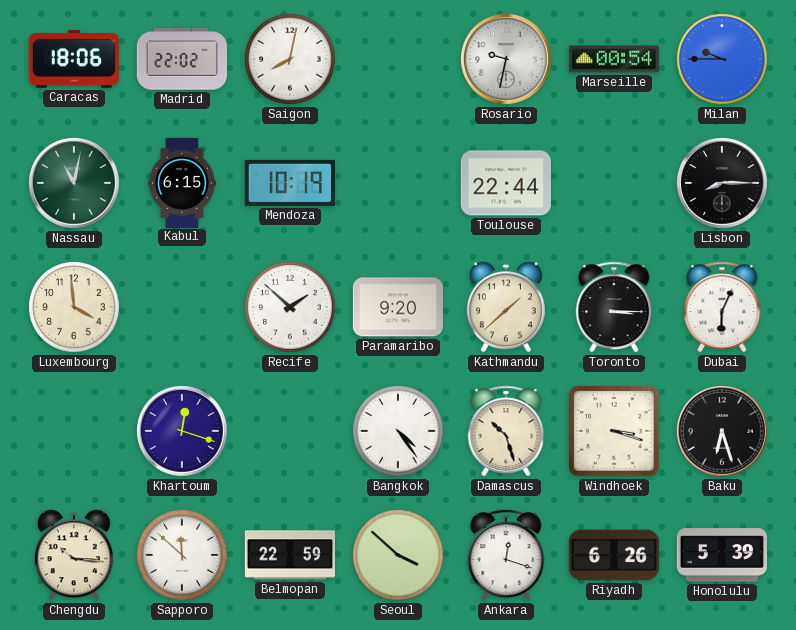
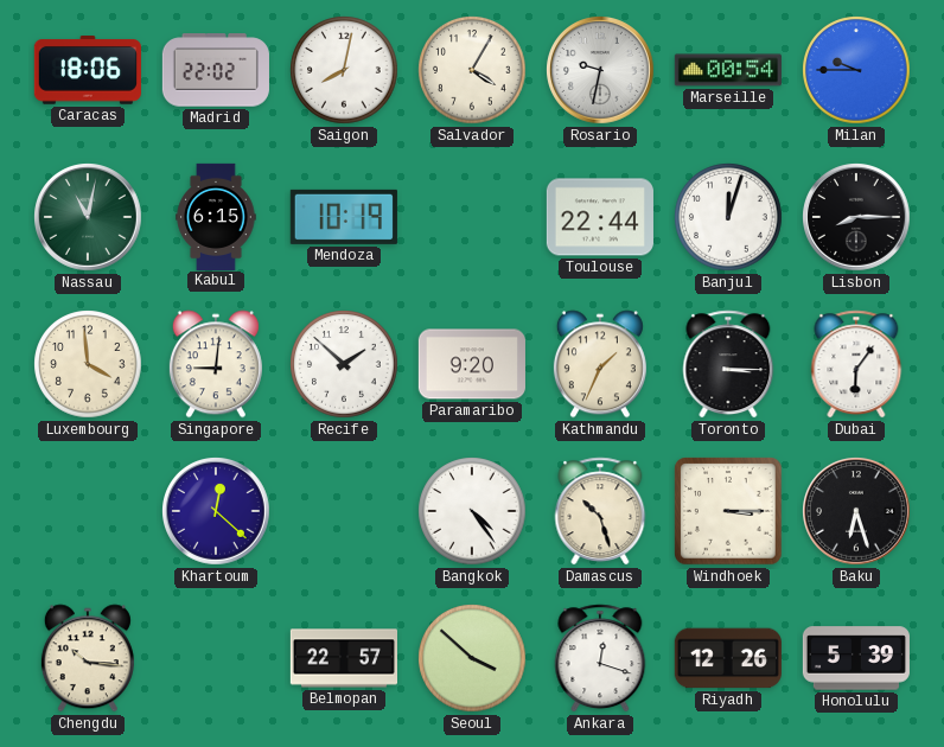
Salvador: none -> 4:05
Banjul: none -> 12:03
Singapore: none -> 9:01
Kathmandu: 1:38 -> 1:34
Dubai: 6:04 -> 6:06
Khartoum: 12:18 -> 12:22
Windhoek: 3:18 -> 3:15
Sapporo: 11:52 -> none
Belmopan: 22:59 -> 22:57
Riyadh: 6:26 -> 12:26
